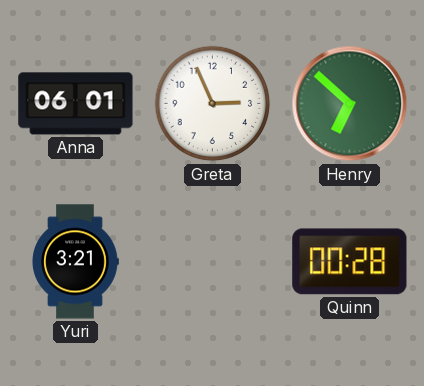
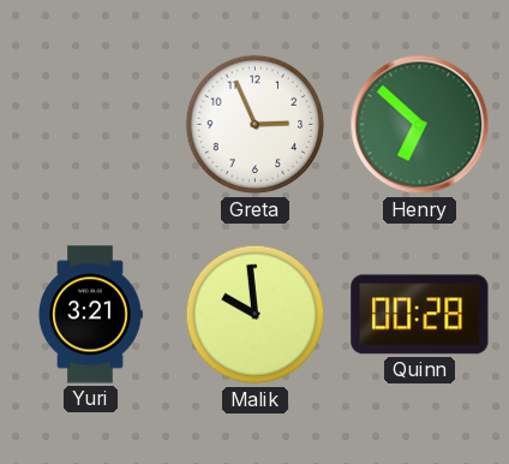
Anna: 06:01 -> none
Malik: none -> 9:59
